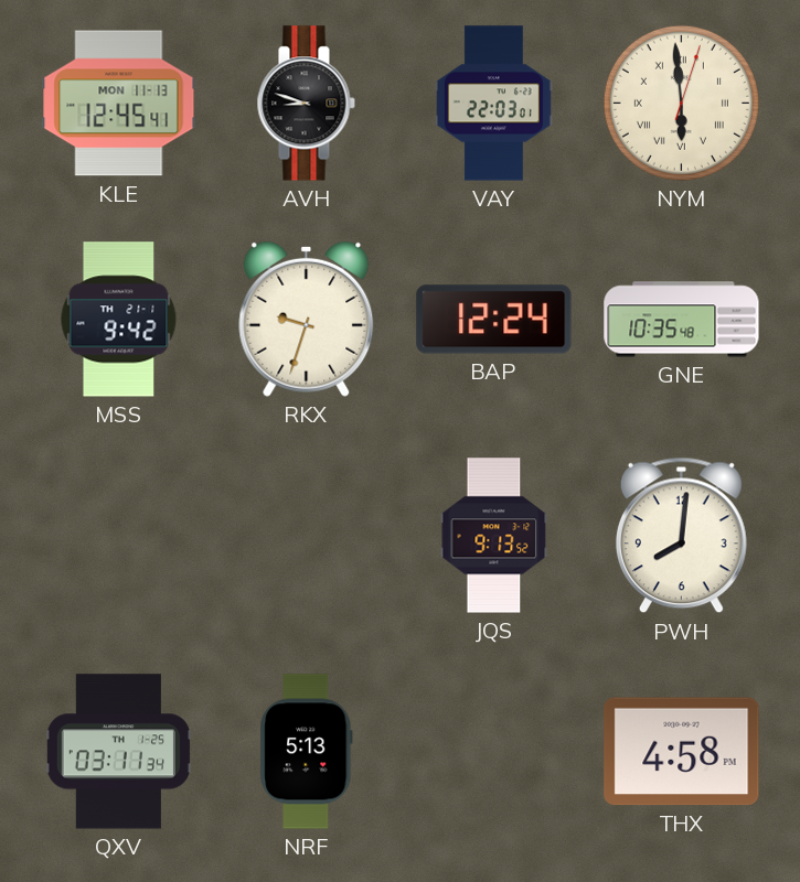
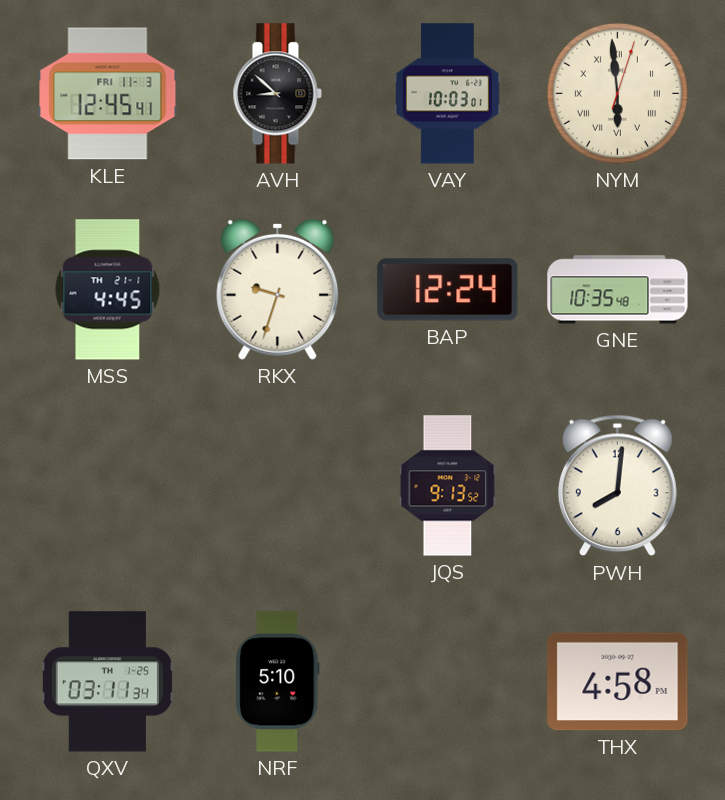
KLE date: MON 11-13 -> FRI 11-3
AVH: 8:48 -> 8:52
VAY: 22:03 -> 10:03
MSS: 9:42 -> 4:45
NRF: 5:13 -> 5:10
